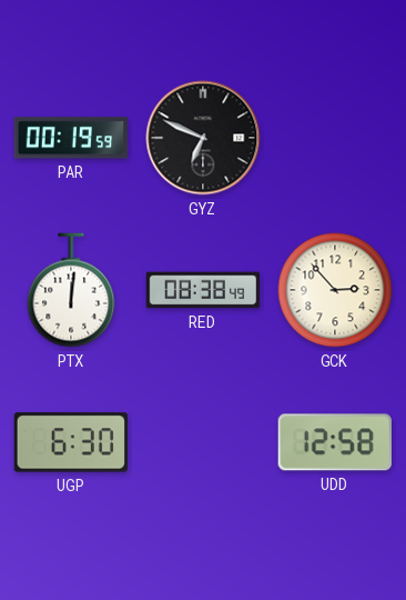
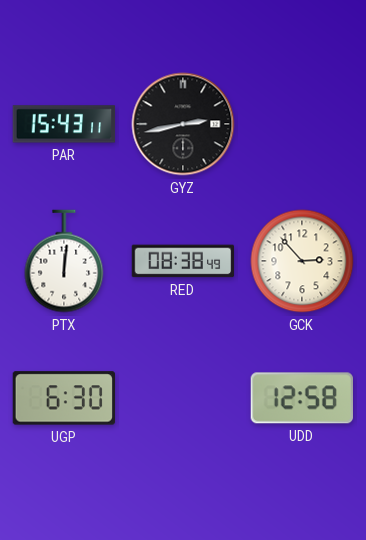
PAR: 00:19 -> 15:43
GYZ: 6:49 -> 2:43
